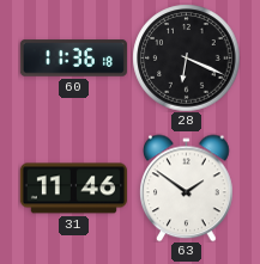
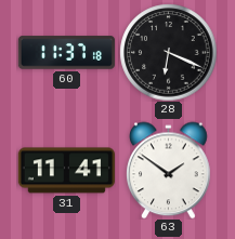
60: 11:36 -> 11:37
31: 11:46 -> 11:41
